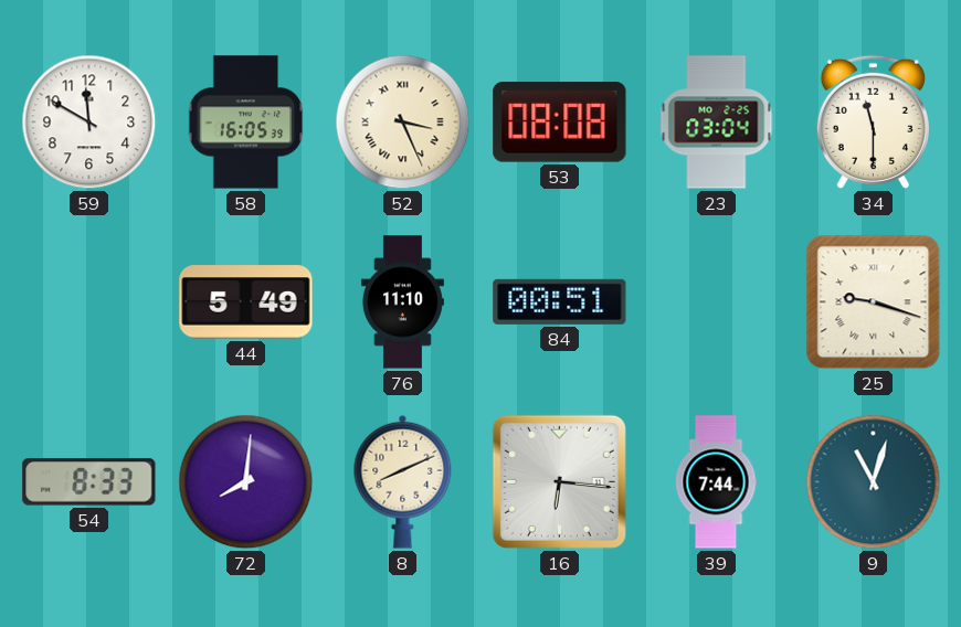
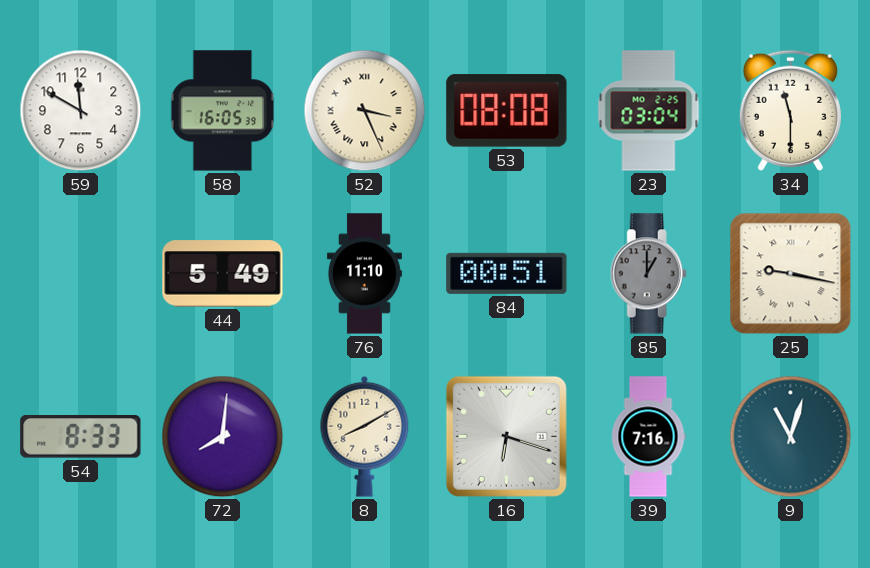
85: none -> 1:00
25: 9:18 -> 9:17
8: 8:11 -> 8:10
16: 6:16 -> 6:18
39: 7:44 -> 7:16
